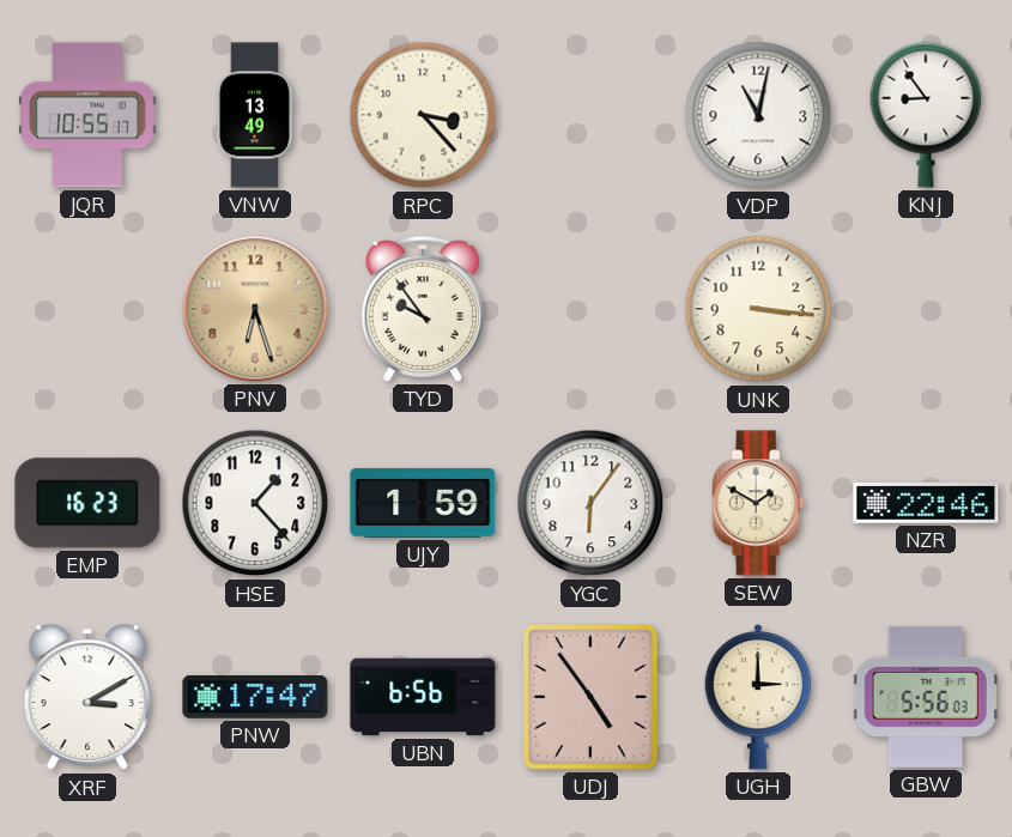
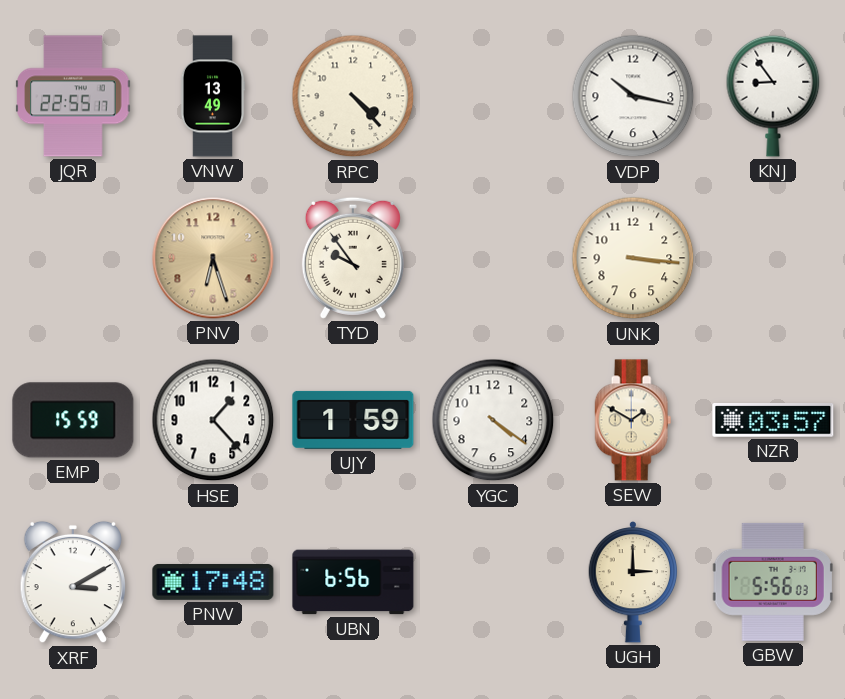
JQR: 10:55 -> 22:55
RPC: 3:23 -> 4:23
VDP: 11:02 -> 10:17
EMP: 16:23 -> 15:59
YGC: 6:06 -> 4:21
NZR: 22:46 -> 03:57
PNW: 17:47 -> 17:48
UDJ: 4:54 -> none
